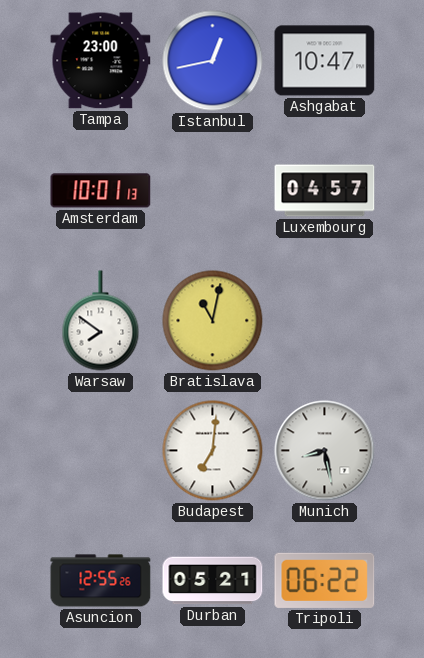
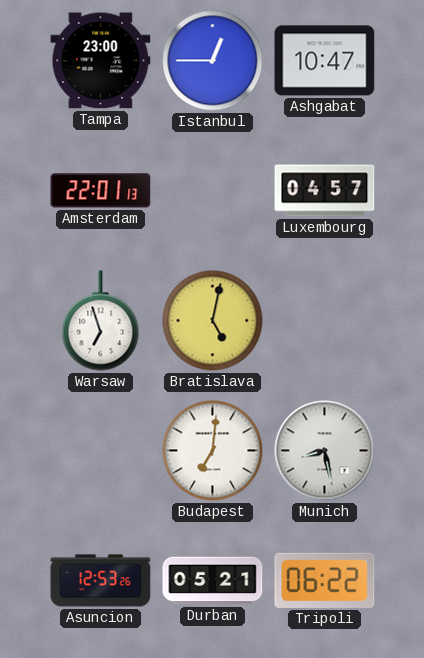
Istanbul: 12:43 -> 12:45
Amsterdam: 10:01 -> 22:01
Warsaw: 7:51 -> 6:57
Bratislava: 11:02 -> 5:02
Asuncion: 12:55 -> 12:53
